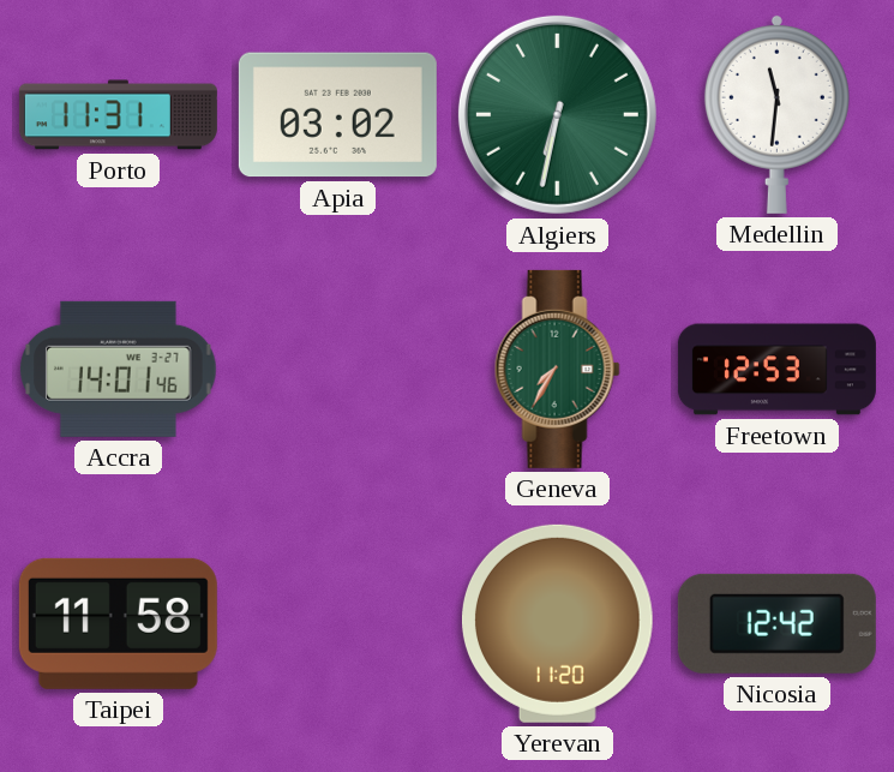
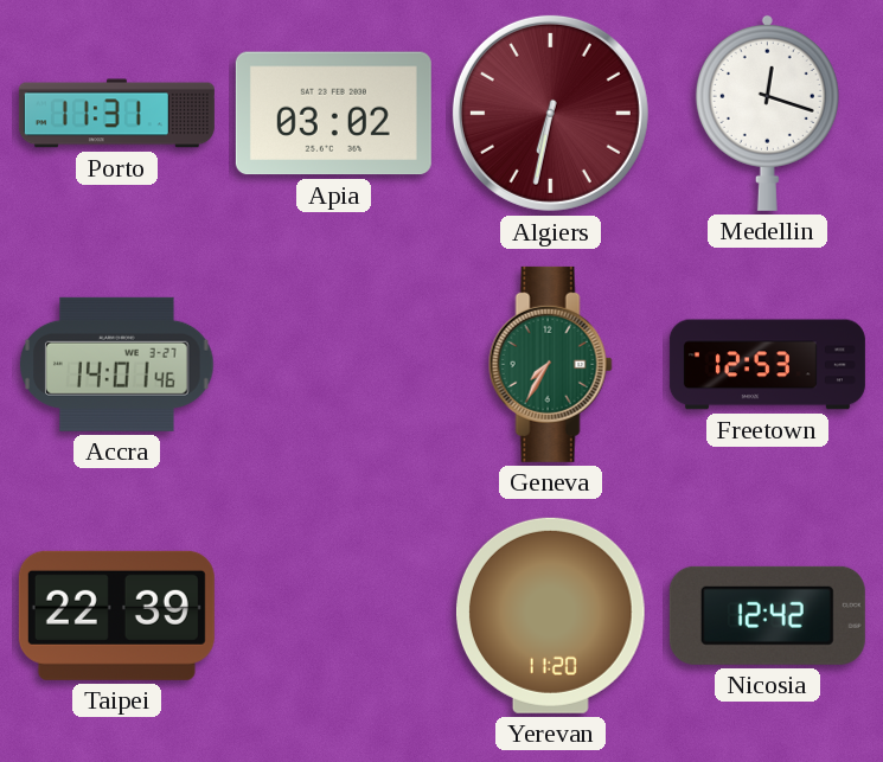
Algiers dial: green -> burgundy
Medellin: 11:31 -> 12:18
Taipei: 11:58 -> 22:39
